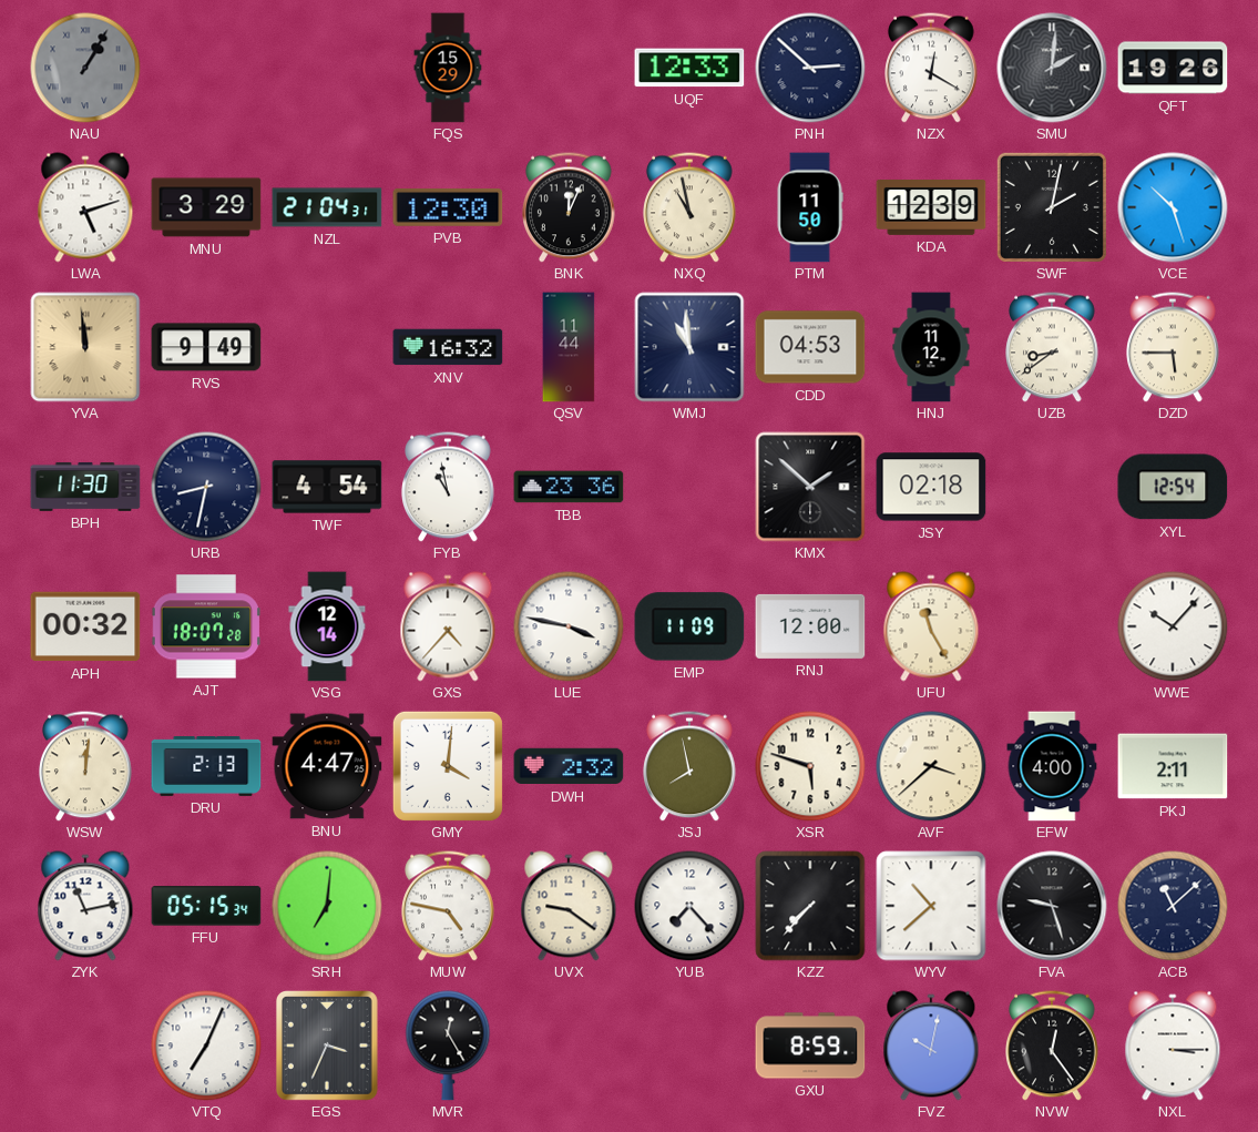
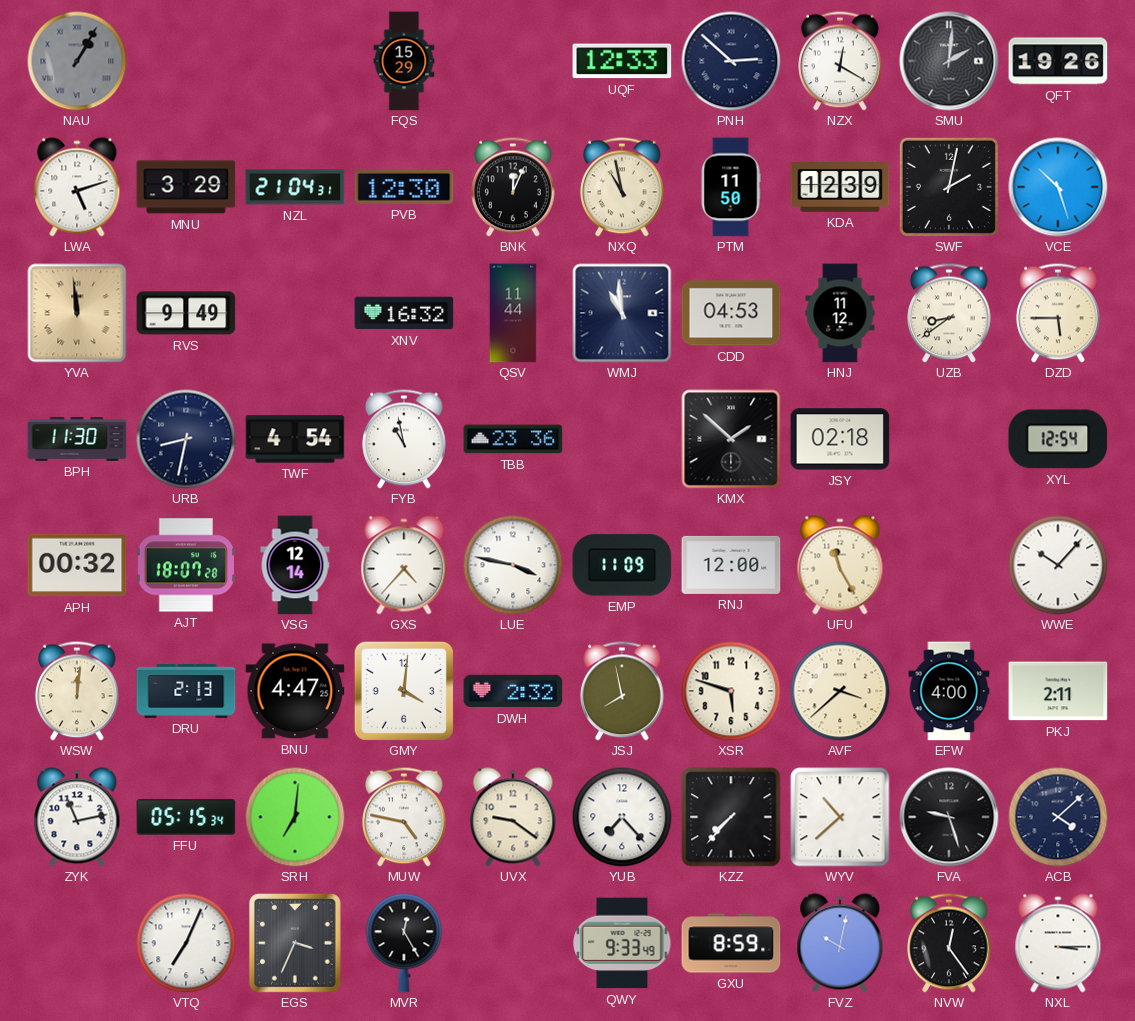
ACB: 11:08 -> 4:08
QWY: none -> 9:33
